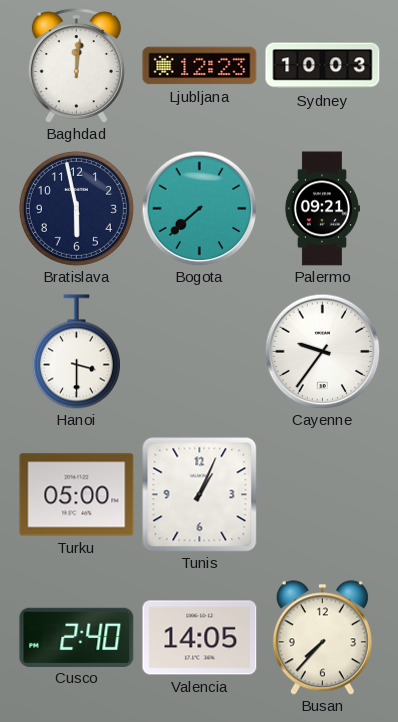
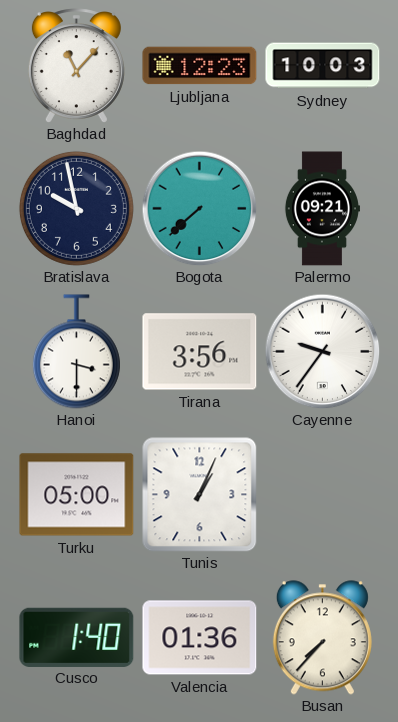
Baghdad: 12:01 -> 11:07
Bratislava: 5:58 -> 9:58
Tirana: none -> 3:56
Cusco: 2:40 -> 1:40
Valencia: 14:05 -> 01:36
